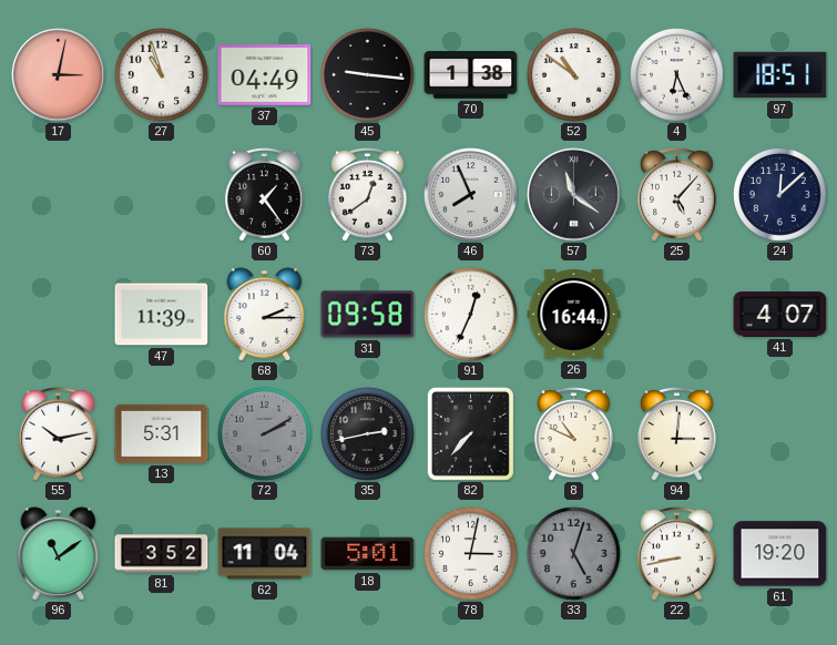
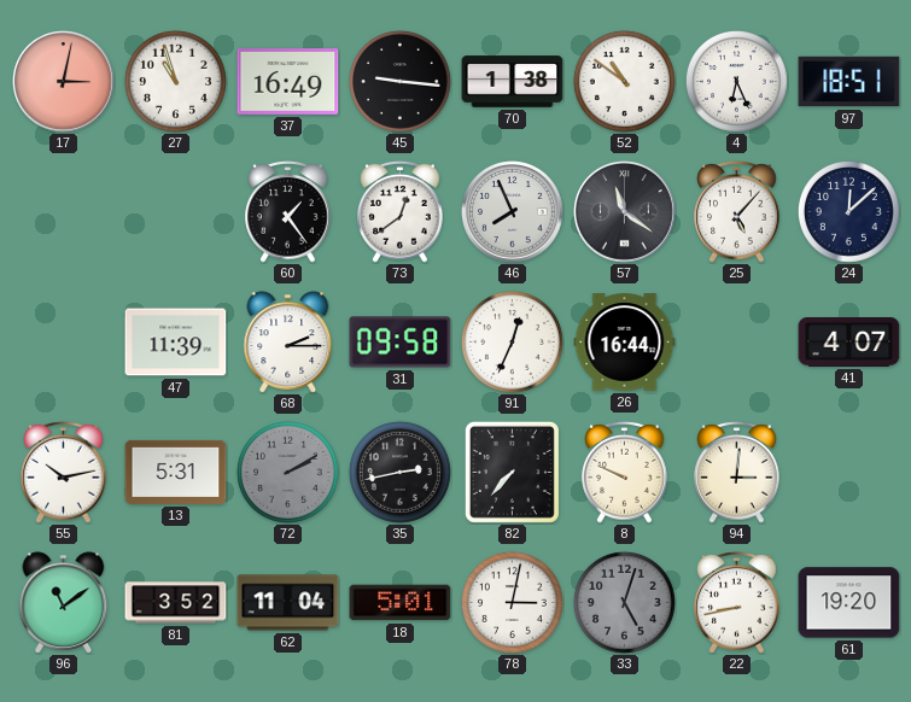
37: 04:49 -> 16:49
8: 10:49 -> 9:49
